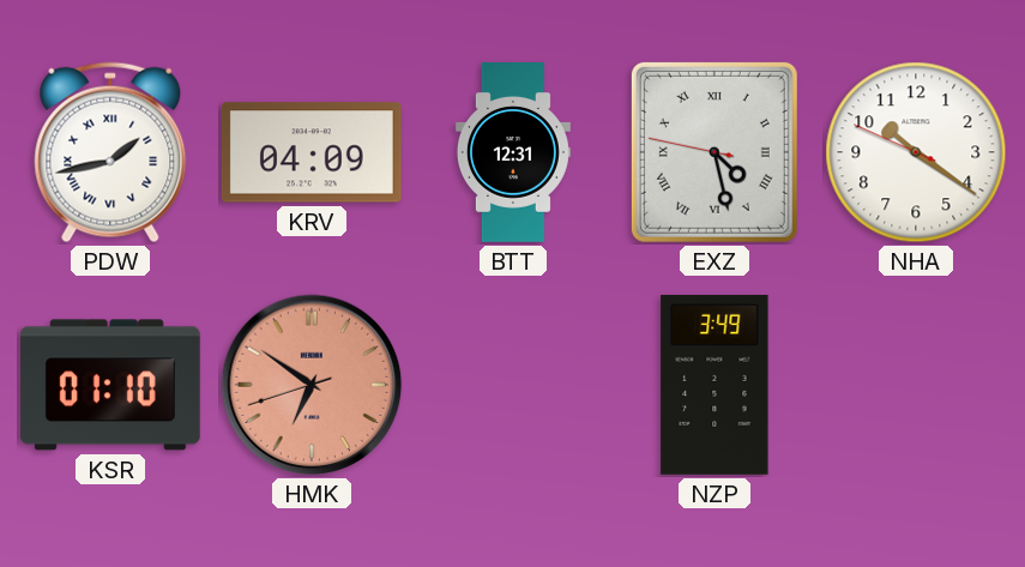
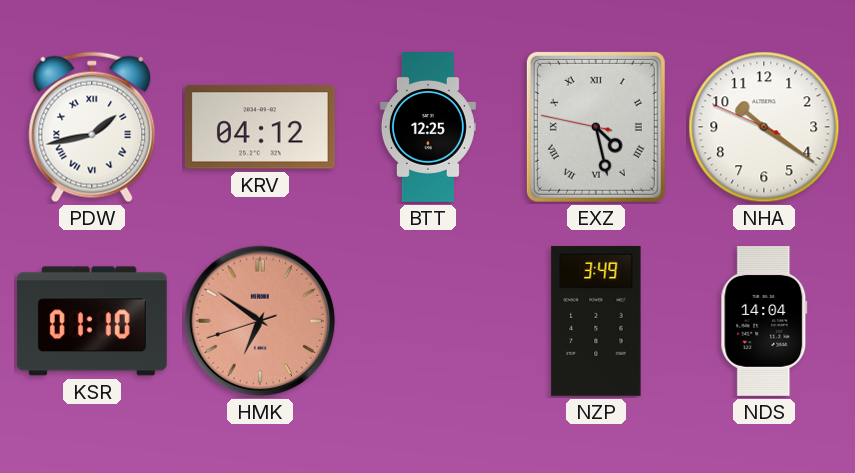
KRV: 04:09 -> 04:12
BTT: 12:31 -> 12:25
NDS: none -> 14:04
